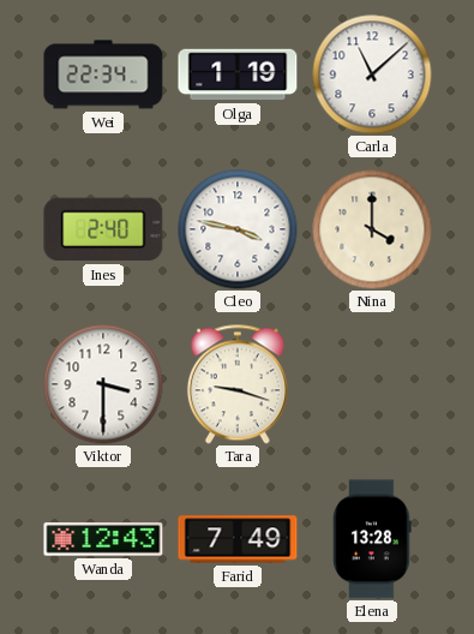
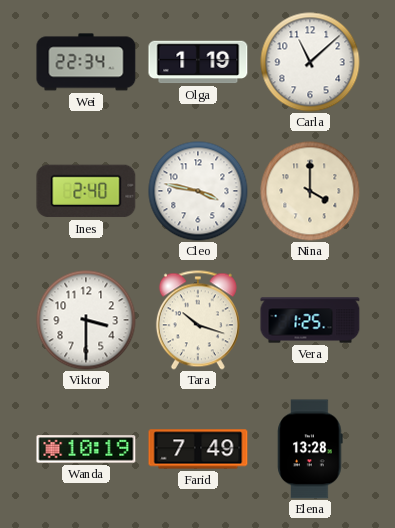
Tara: 9:18 -> 10:18
Vera: none -> 1:25
Wanda: 12:43 -> 10:19
